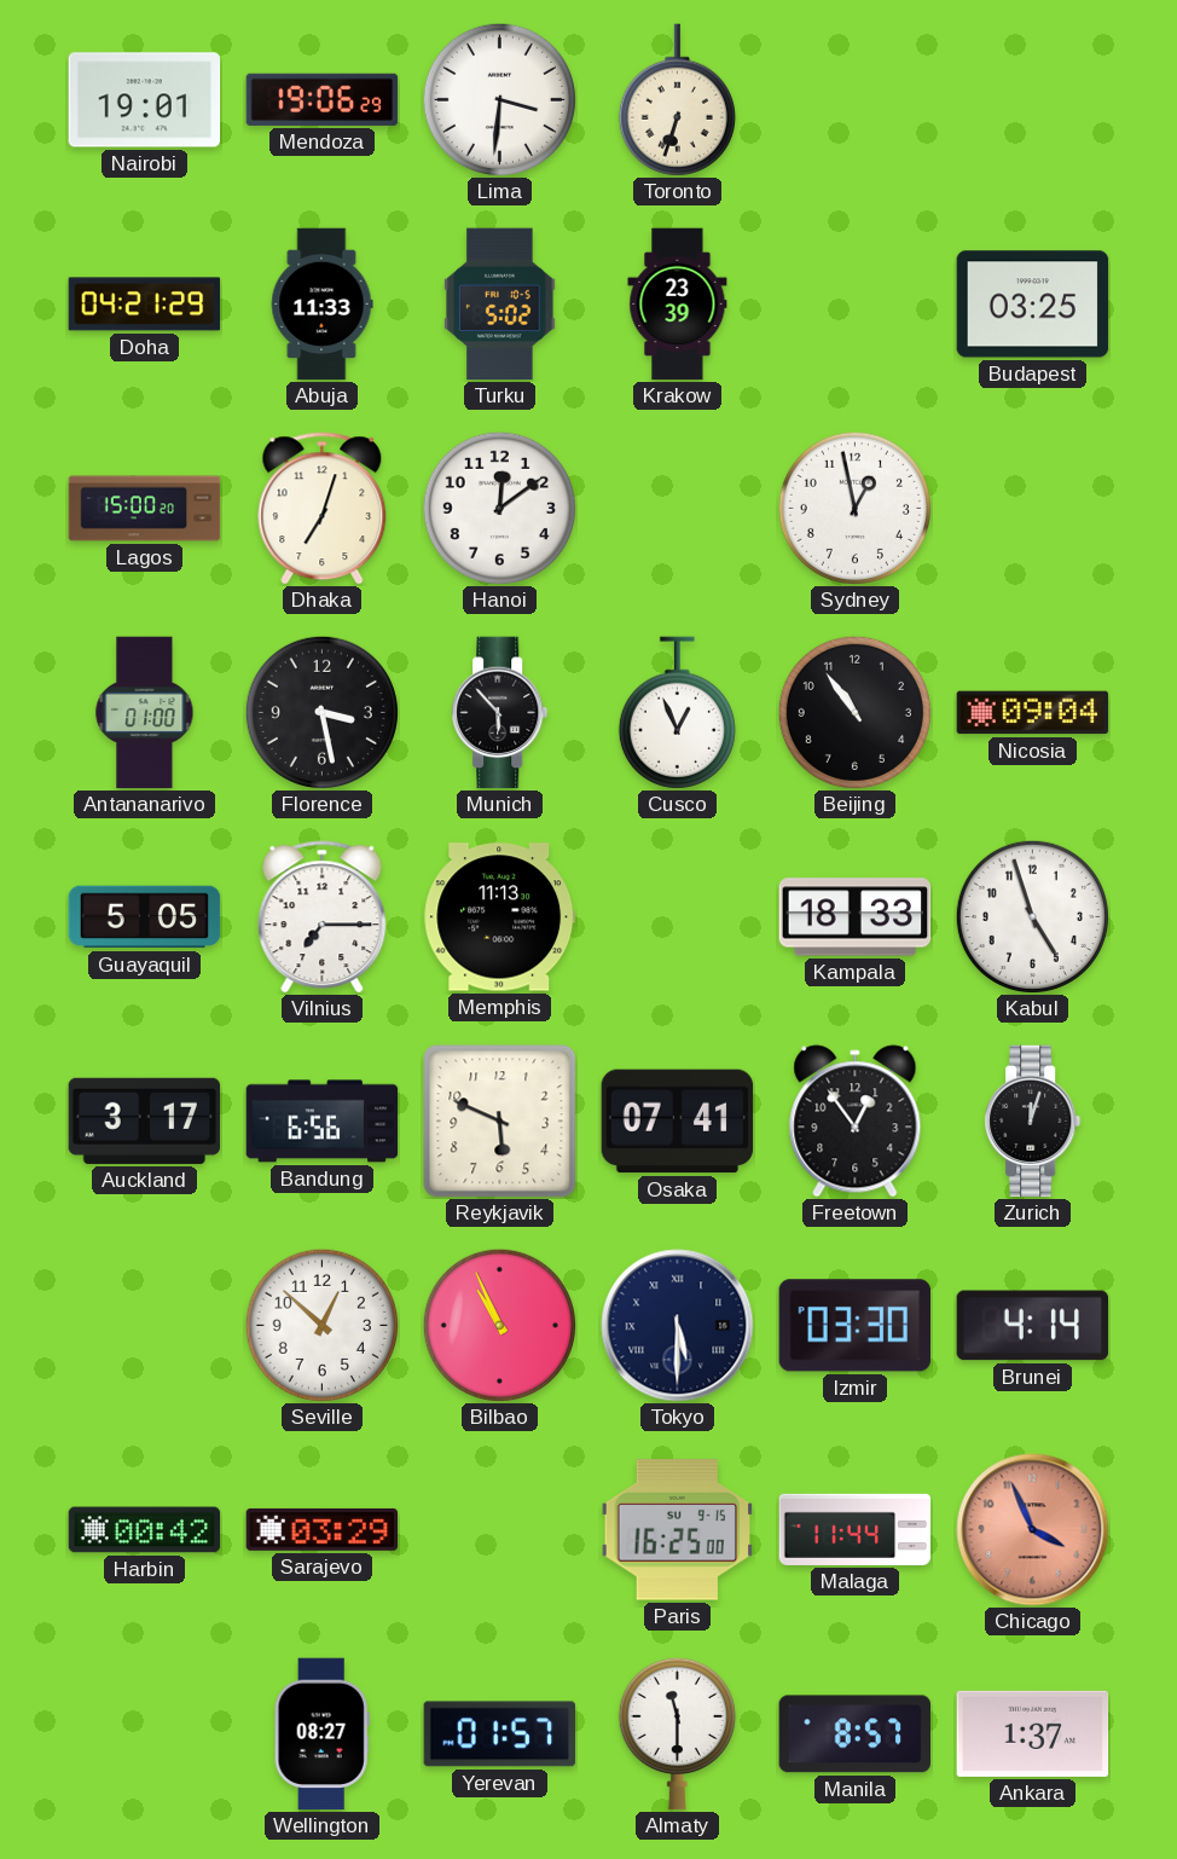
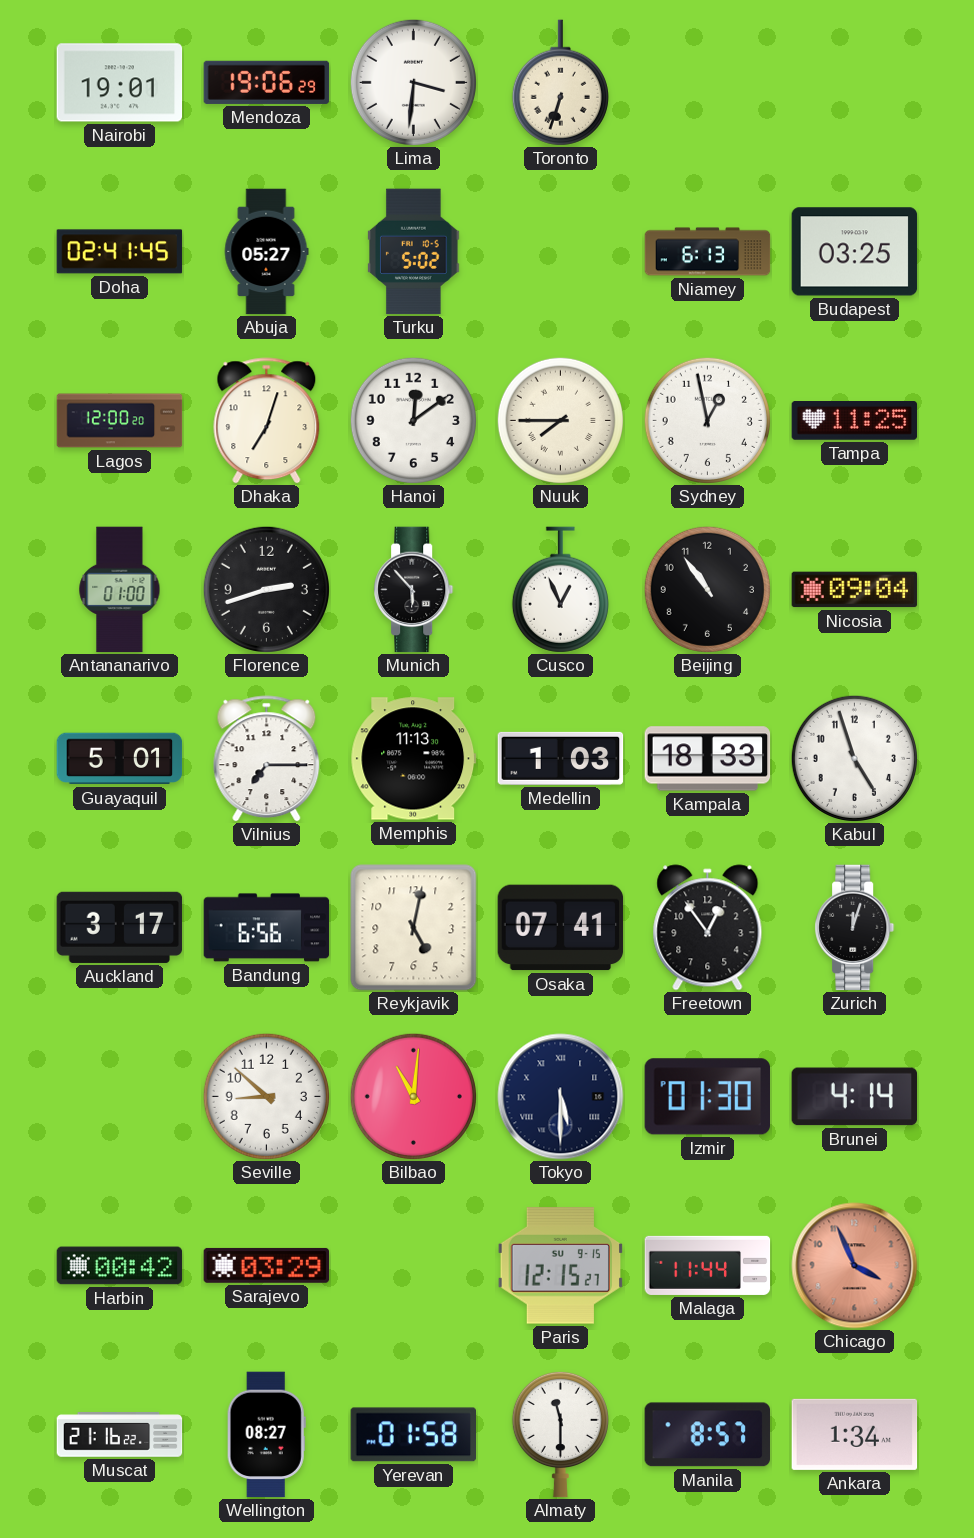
Doha: 04:21 -> 02:41
Abuja: 11:33 -> 05:27
Krakow: 23:39 -> none
Niamey: none -> 6:13
Lagos: 15:00 -> 12:00
Nuuk: none -> 7:45
Tampa: none -> 11:25
Florence: 3:28 -> 2:42
Guayaquil: 5:05 -> 5:01
Medellin: none -> 1:03
Reykjavik: 5:49 -> 5:02
Seville: 12:52 -> 8:52
Bilbao: 10:56 -> 11:01
Izmir: 03:30 -> 01:30
Paris: 16:25 -> 12:15
Muscat: none -> 21:16
Yerevan: 01:57 -> 01:58
Ankara: 1:37 -> 1:34
